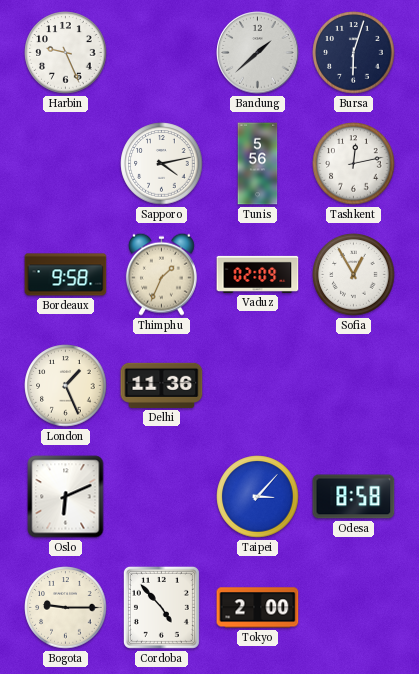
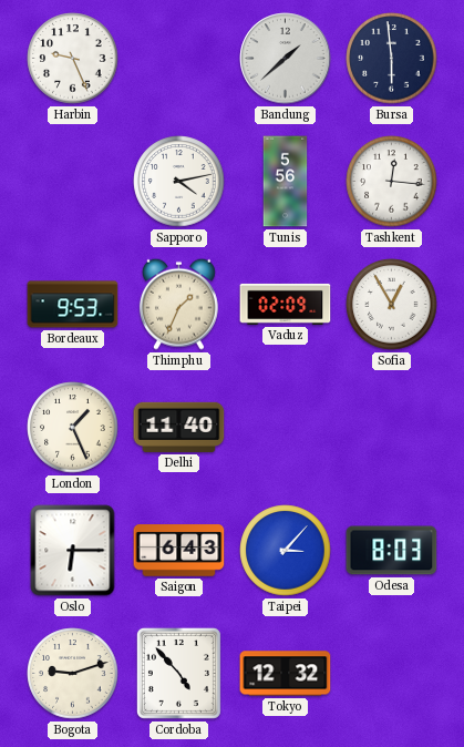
Bursa: 6:03 -> 5:59
Tashkent: 12:13 -> 12:16
Bordeaux: 9:58 -> 9:53
Delhi: 11:36 -> 11:40
Oslo: 6:11 -> 6:15
Saigon: none -> 6:43
Odesa: 8:58 -> 8:03
Bogota: 9:15 -> 9:12
Tokyo: 2:00 -> 12:32
